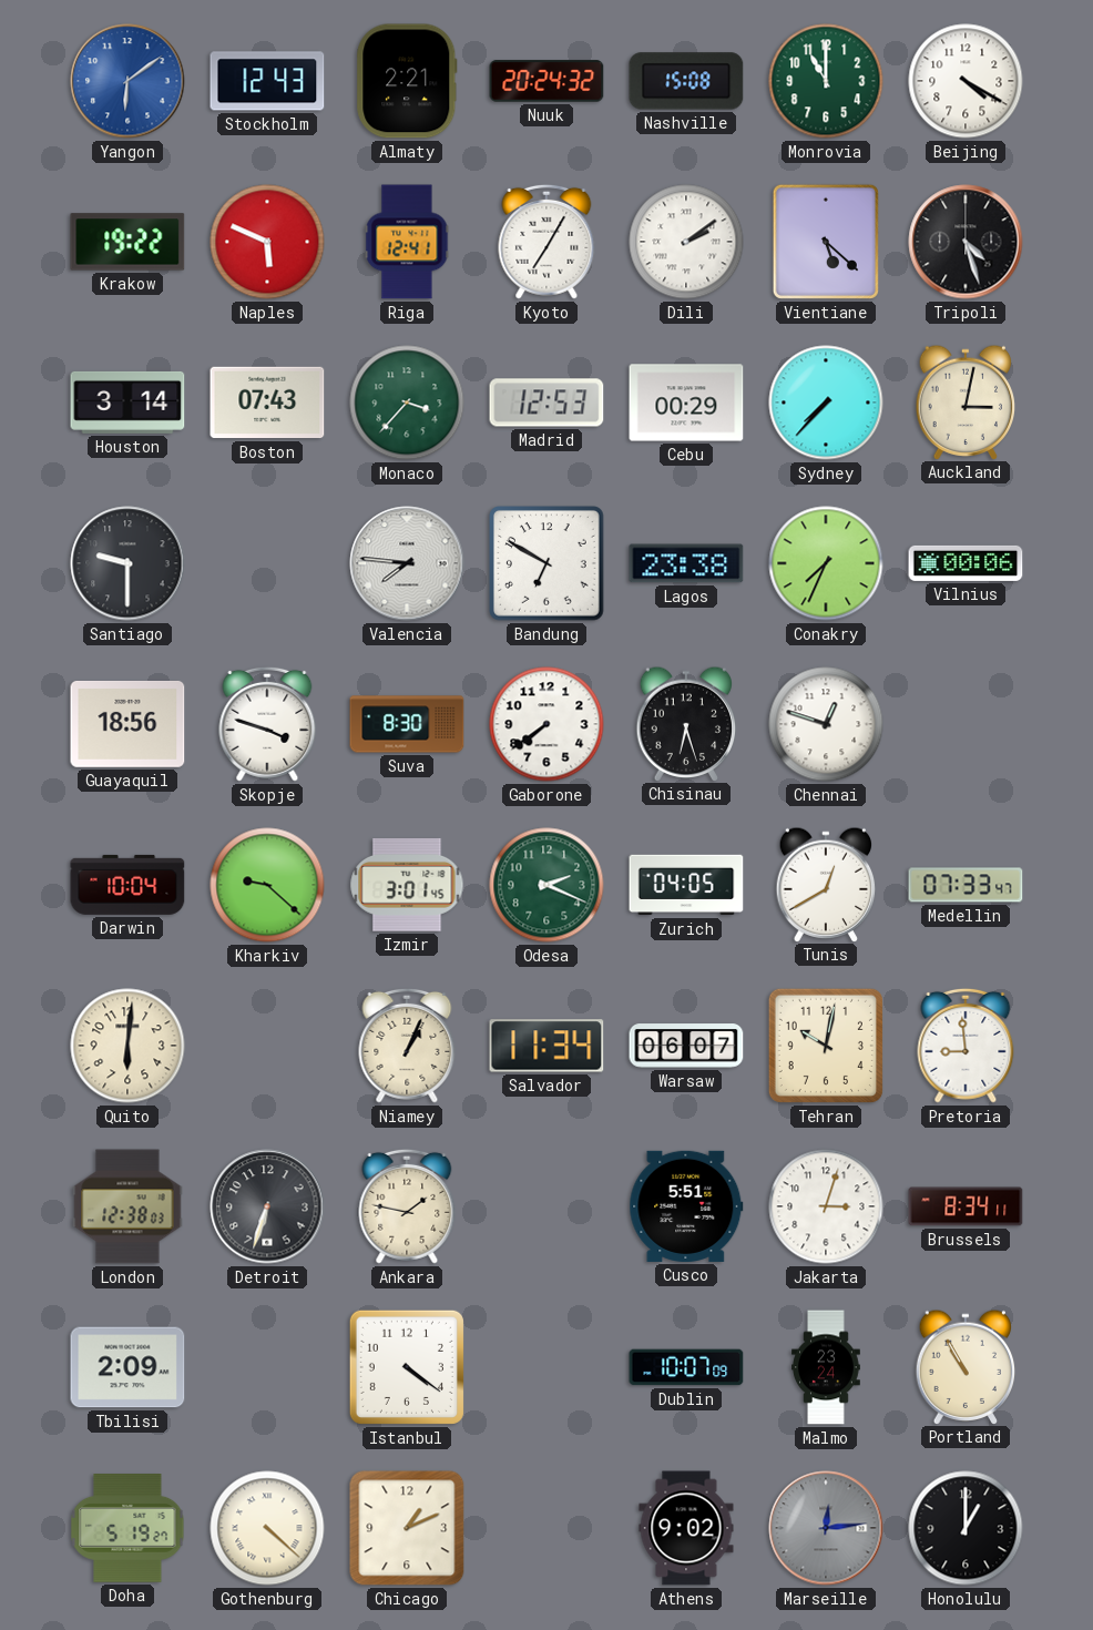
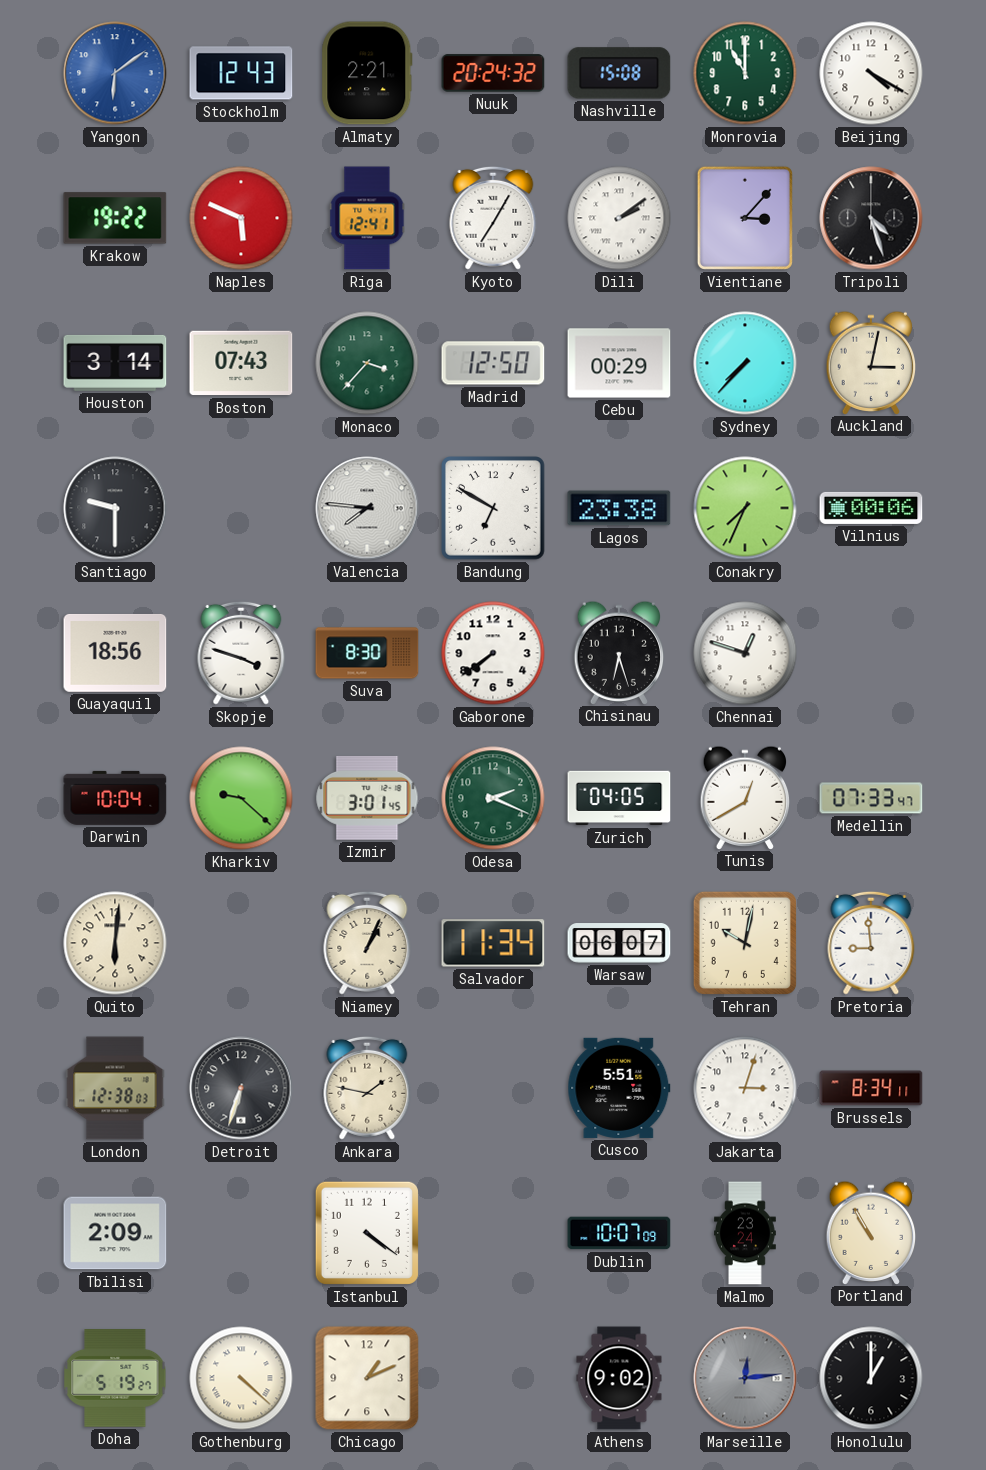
Vientiane: 5:22 -> 3:07
Madrid: 12:53 -> 12:50
